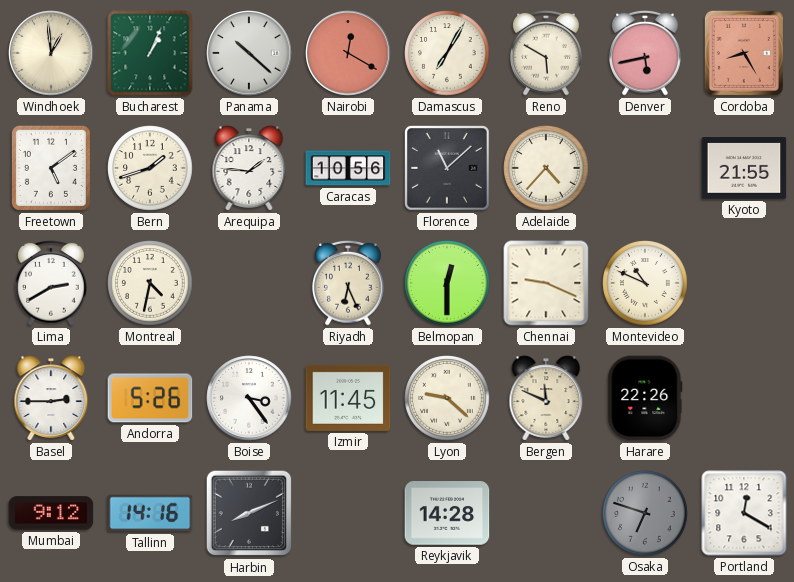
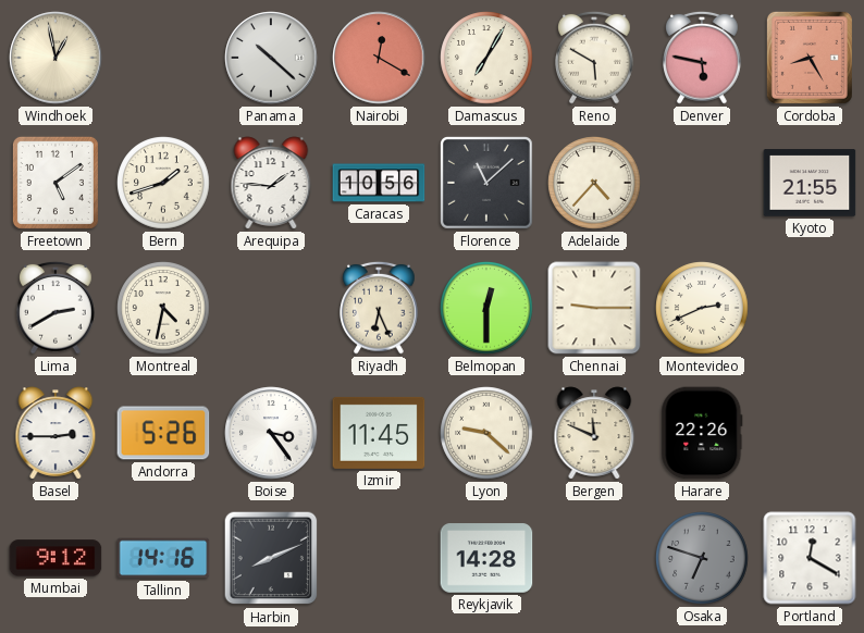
Windhoek: 12:59 -> 12:58
Bucharest: 1:04 -> none
Denver: 5:43 -> 5:47
Chennai: 9:19 -> 9:15
Montevideo: 10:49 -> 2:41
